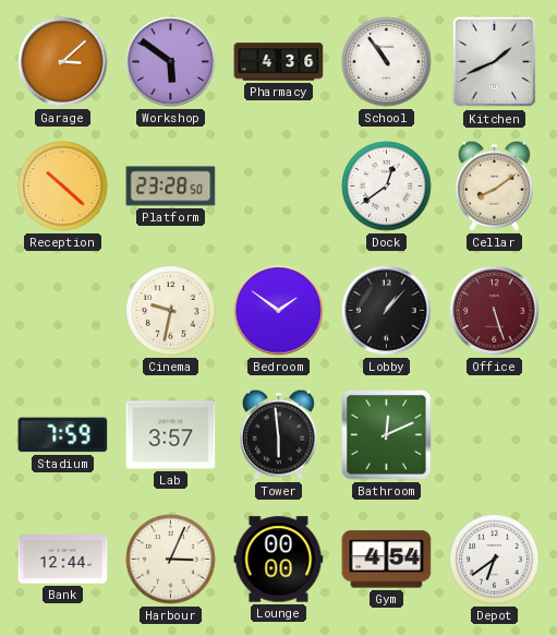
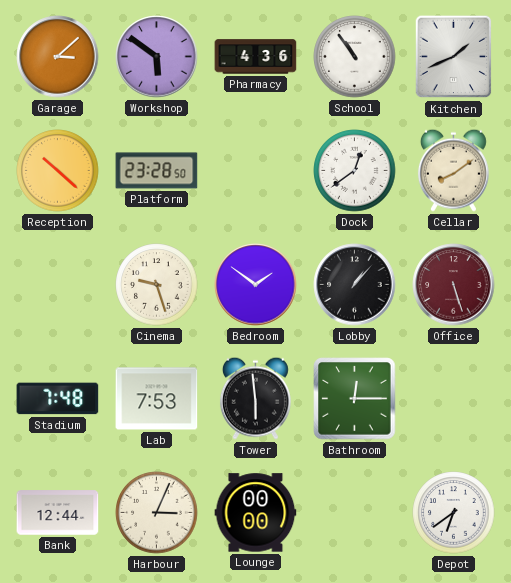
Cinema: 9:32 -> 9:27
Stadium: 7:59 -> 7:48
Lab: 3:57 -> 7:53
Bathroom: 12:11 -> 12:15
Gym: 4:54 -> none
